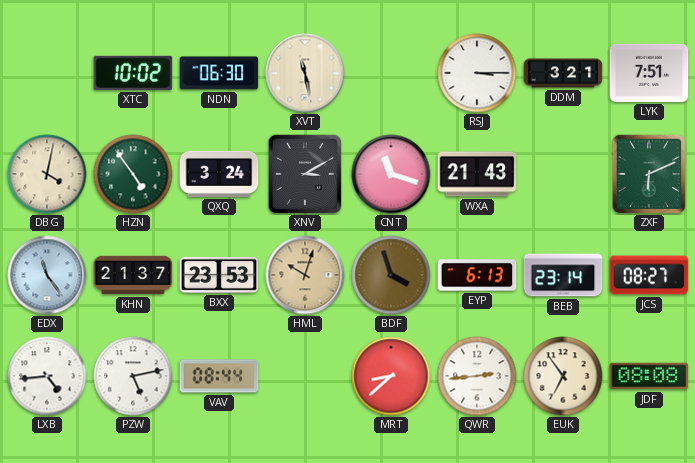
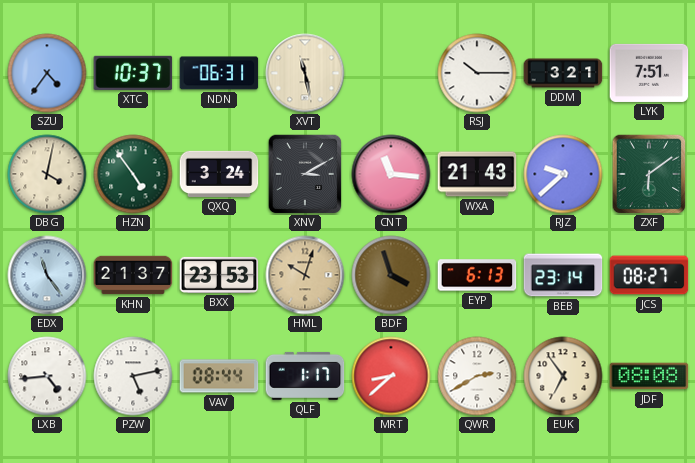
SZU: none -> 4:36
XTC: 10:02 -> 10:37
NDN: 06:30 -> 06:31
RSJ: 3:15 -> 10:15
CNT: 11:18 -> 11:16
RJZ: none -> 9:38
ZXF: 6:11 -> 6:09
QLF: none -> 1:17
QWR: 2:44 -> 2:40
